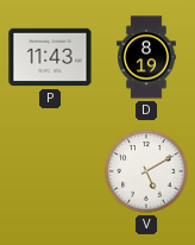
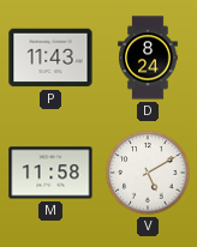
D: 8:19 -> 8:24
M: none -> 11:58
